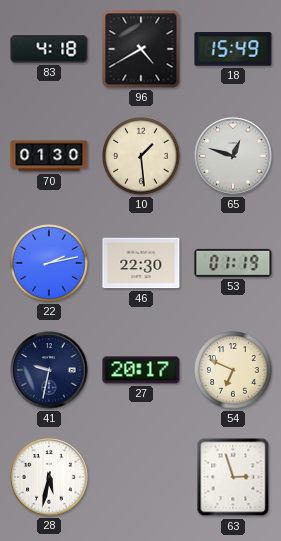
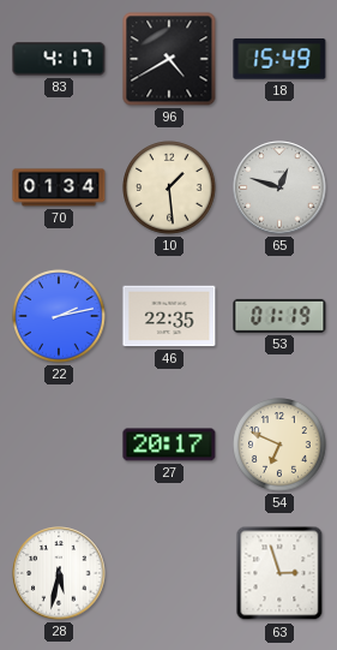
83: 4:18 -> 4:17
70: 01:30 -> 01:34
46: 22:30 -> 22:35
41: 9:32 -> none
